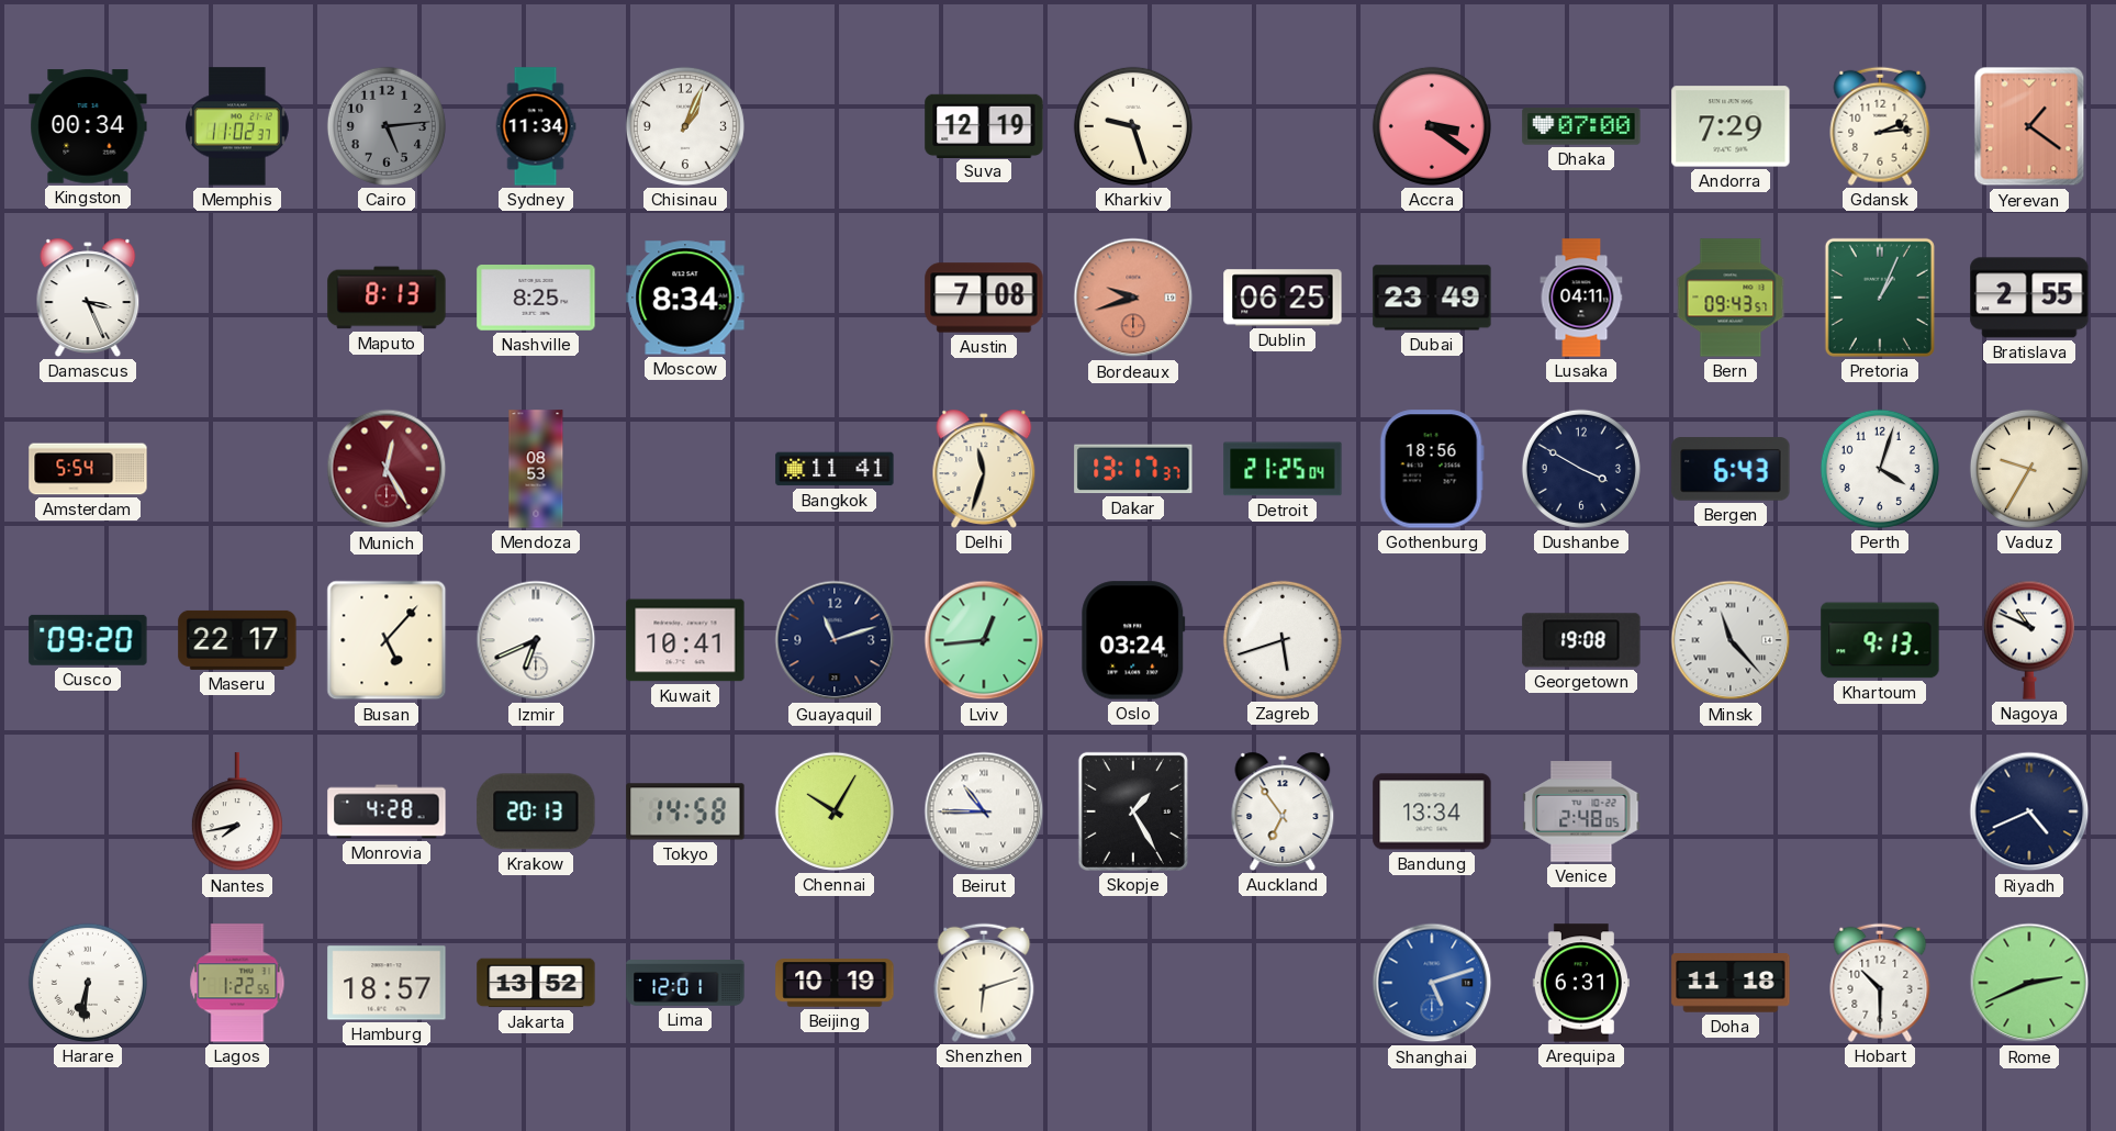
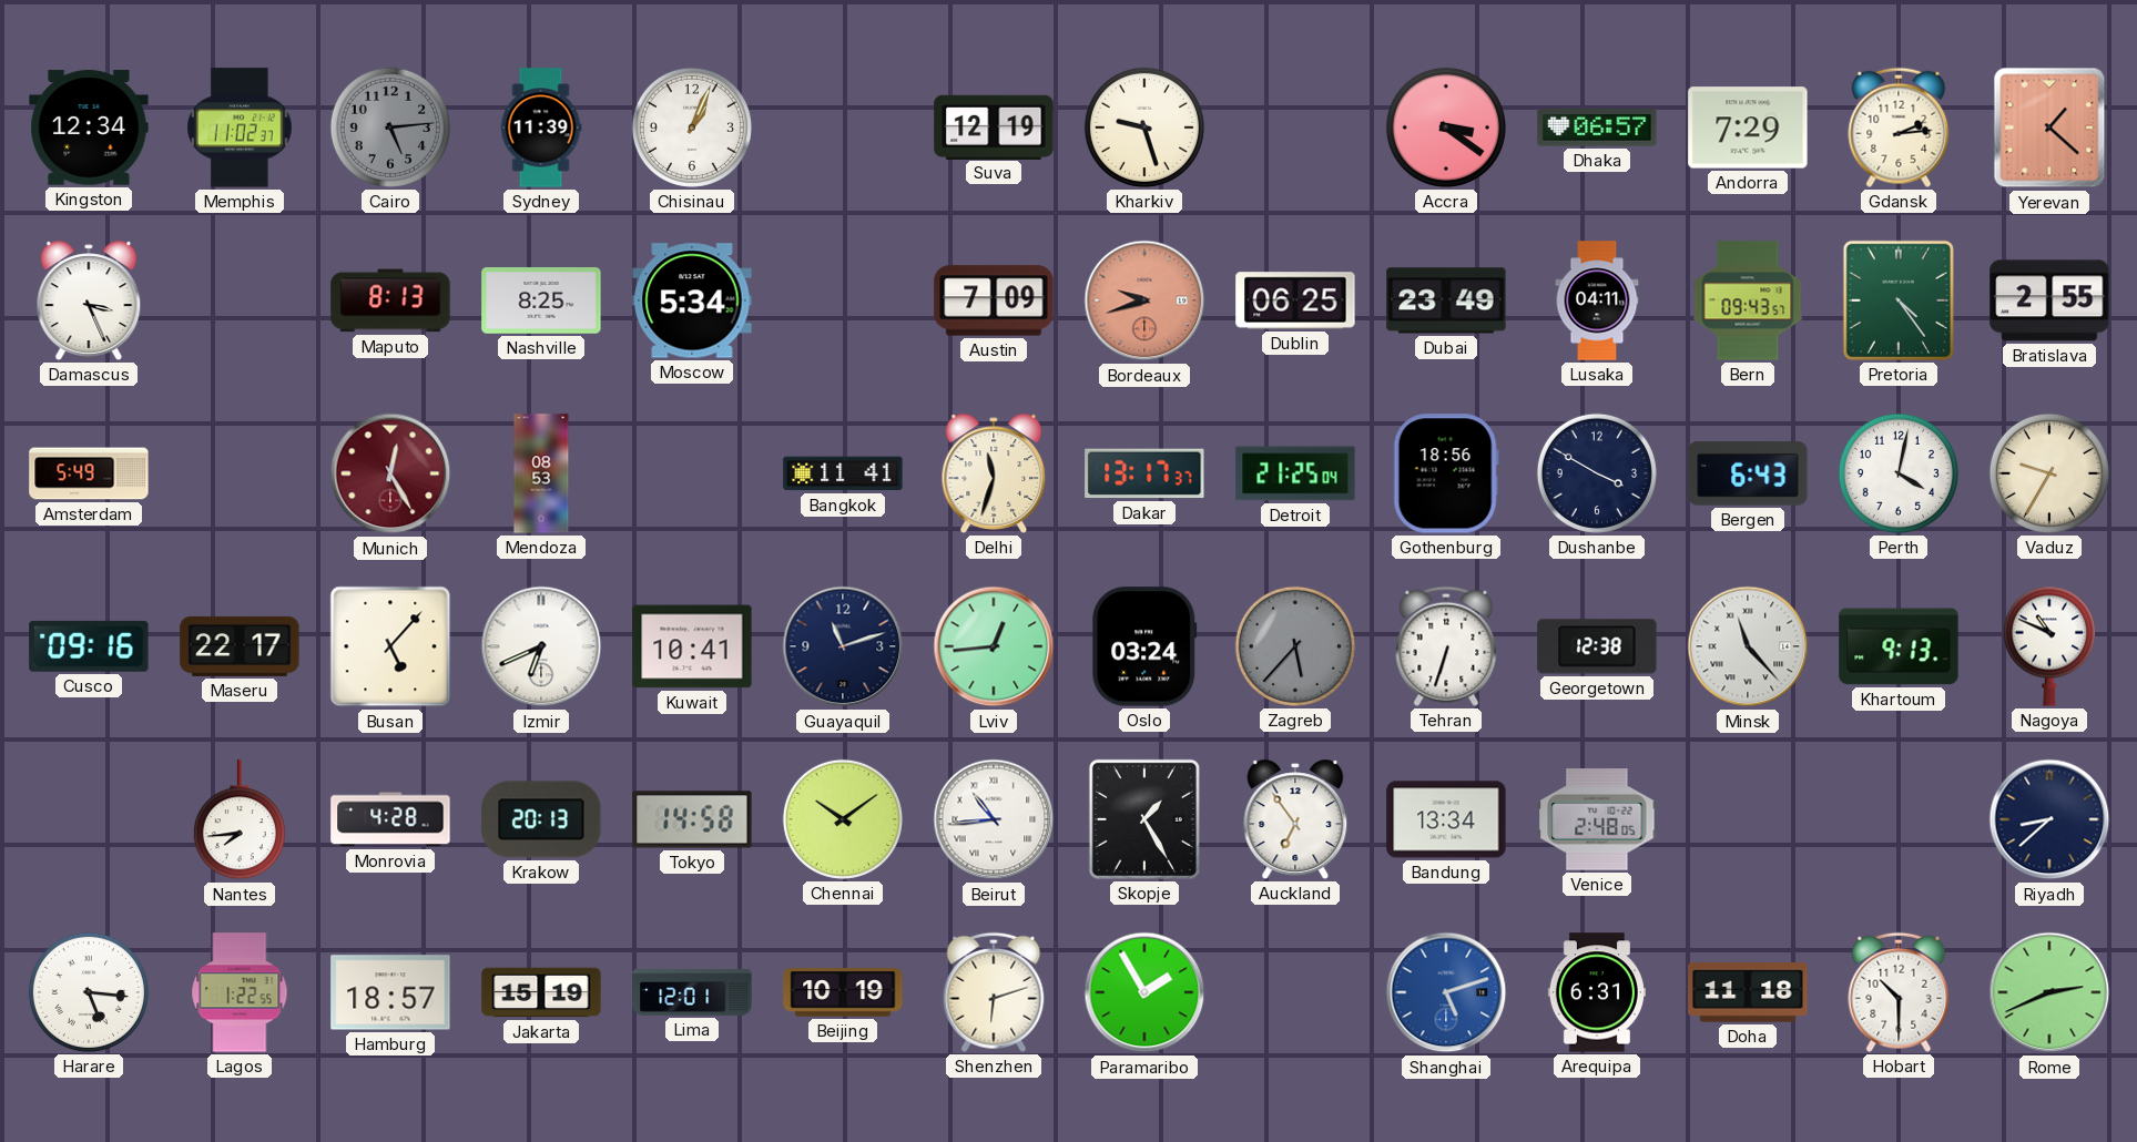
Kingston: 00:34 -> 12:34
Sydney: 11:34 -> 11:39
Dhaka: 07:00 -> 06:57
Yerevan: 1:21 -> 1:22
Moscow: 8:34 -> 5:34
Austin: 7:08 -> 7:09
Pretoria: 1:04 -> 4:24
Amsterdam: 5:54 -> 5:49
Perth: 4:03 -> 4:02
Cusco: 09:20 -> 09:16
Zagreb: 5:42 -> 5:37
Zagreb dial: white -> grey
Tehran: none -> 6:33
Georgetown: 19:08 -> 12:38
Nantes: 7:43 -> 7:44
Chennai: 10:05 -> 10:09
Beirut: 10:45 -> 10:44
Riyadh: 4:41 -> 8:38
Harare: 6:31 -> 5:16
Jakarta: 13:52 -> 15:19
Paramaribo: none -> 1:55
